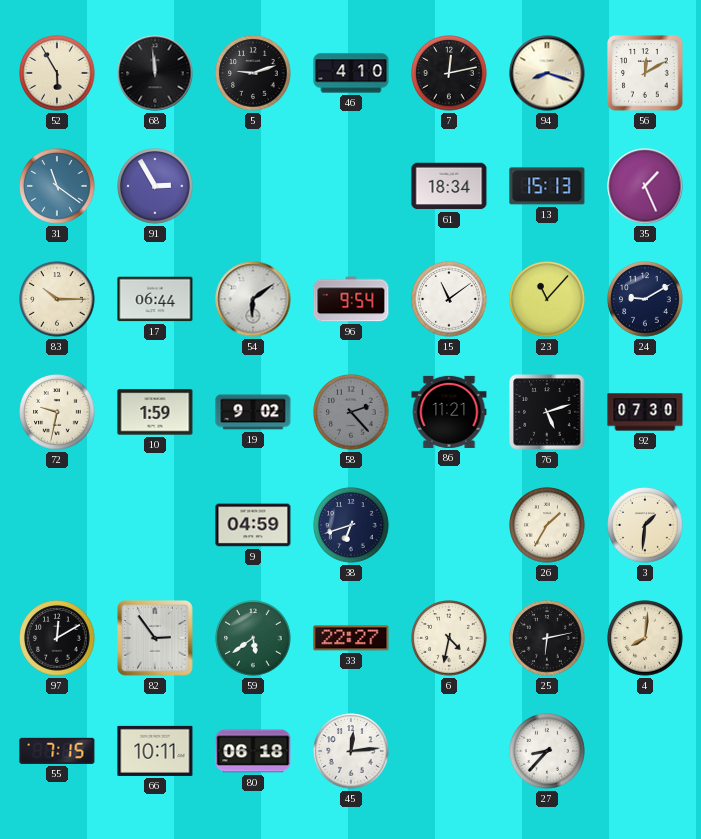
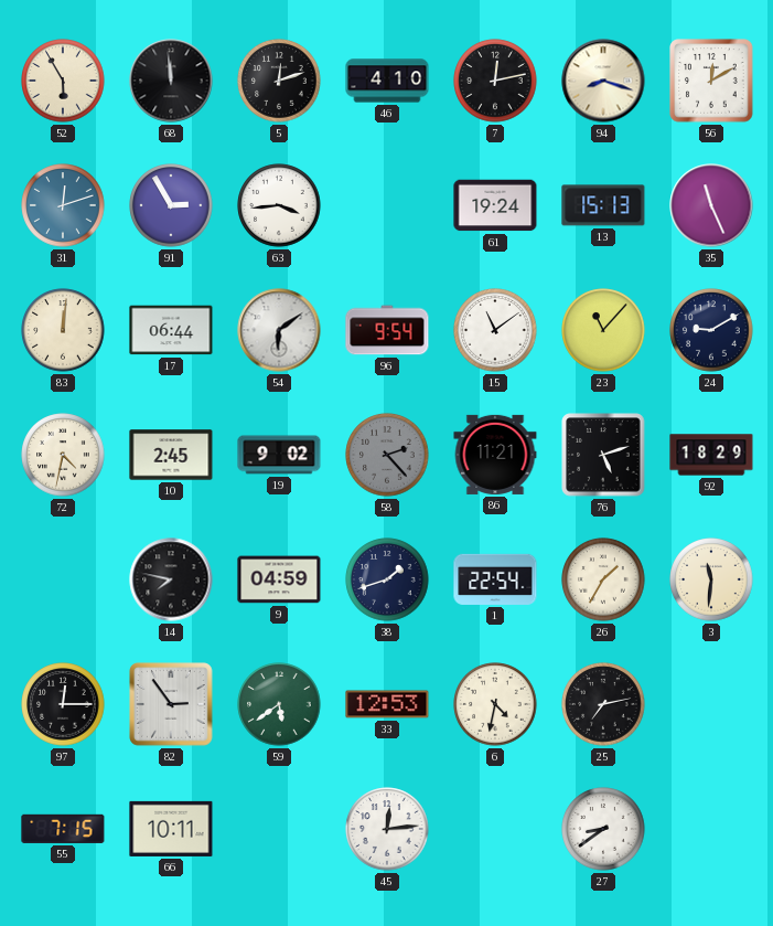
5: 9:12 -> 12:12
31: 11:21 -> 12:12
63: none -> 3:44
61: 18:34 -> 19:24
35: 1:26 -> 11:26
83: 10:15 -> 12:01
72: 9:32 -> 4:32
10: 1:59 -> 2:45
92: 07:30 -> 18:29
14: none -> 7:47
38: 6:42 -> 1:42
1: none -> 22:54
3: 1:31 -> 11:31
97: 12:10 -> 12:15
33: 22:27 -> 12:53
25: 6:13 -> 7:13
4: 8:01 -> none
80: 06:18 -> none
27: 8:37 -> 8:39
